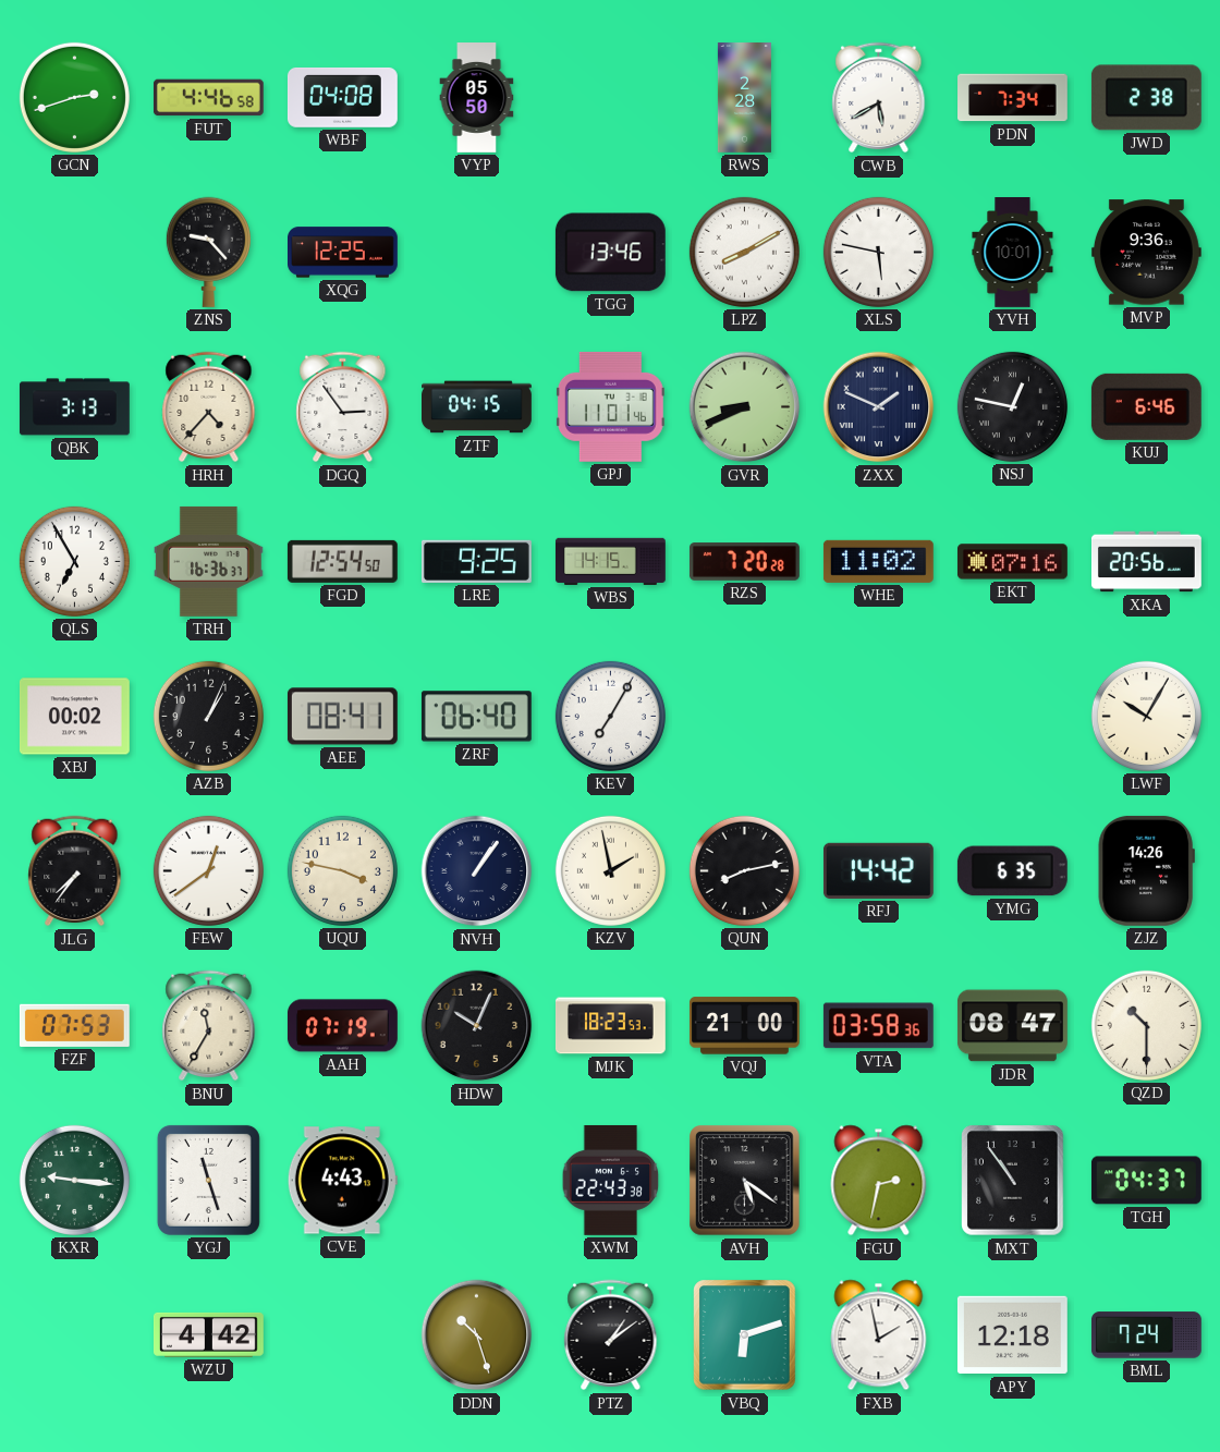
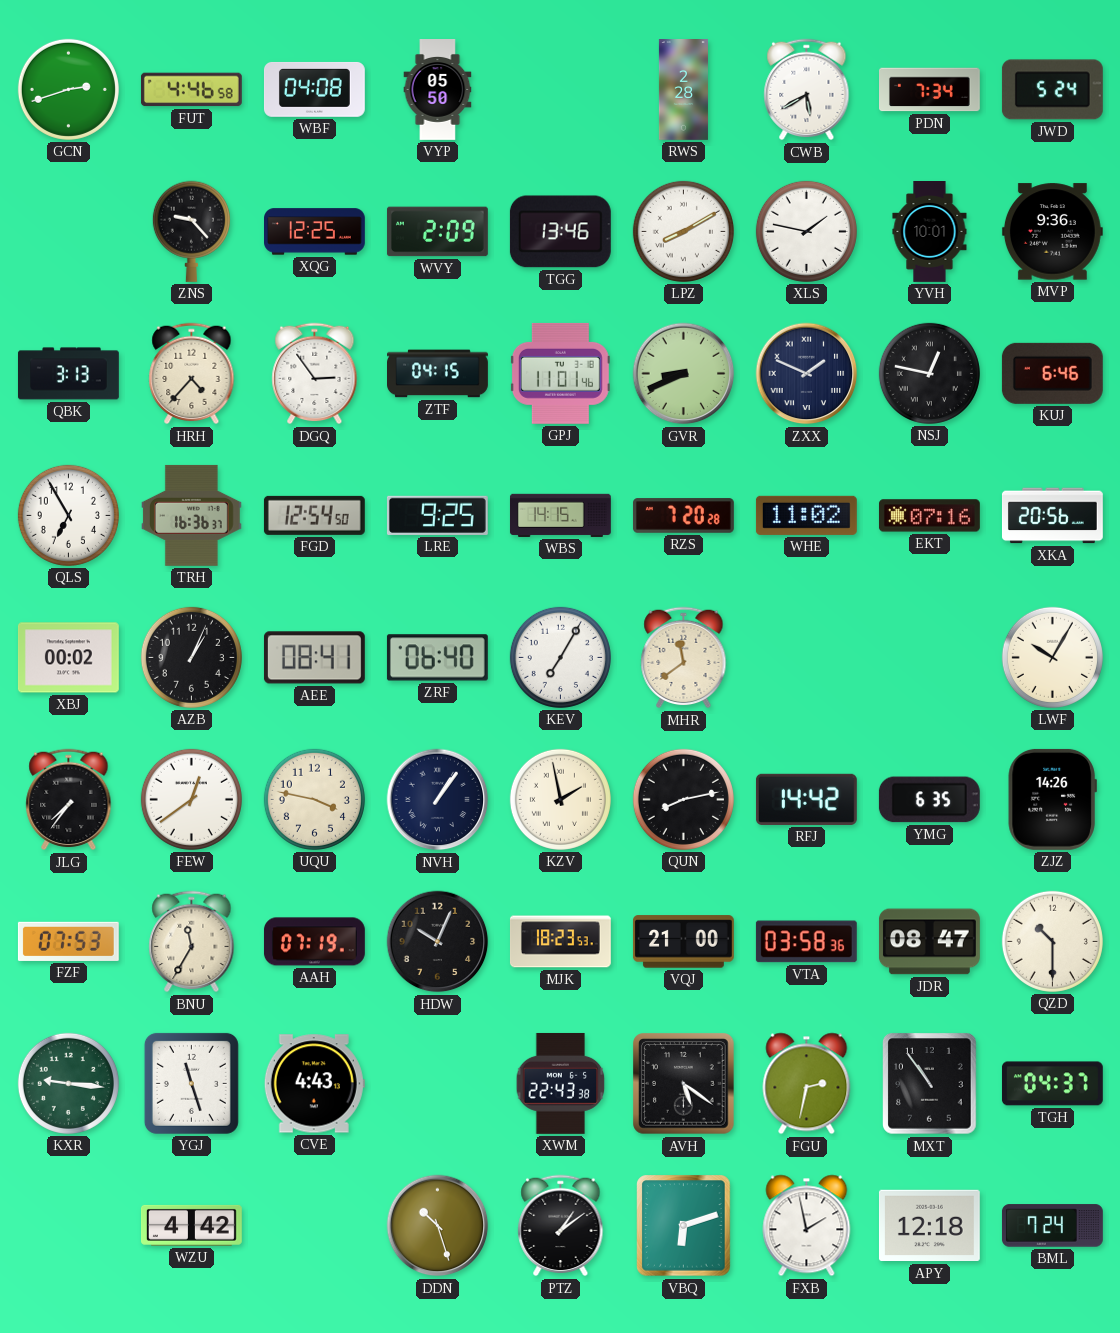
JWD: 2:38 -> 5:24
WVY: none -> 2:09
XLS: 5:47 -> 1:47
MHR: none -> 11:39
